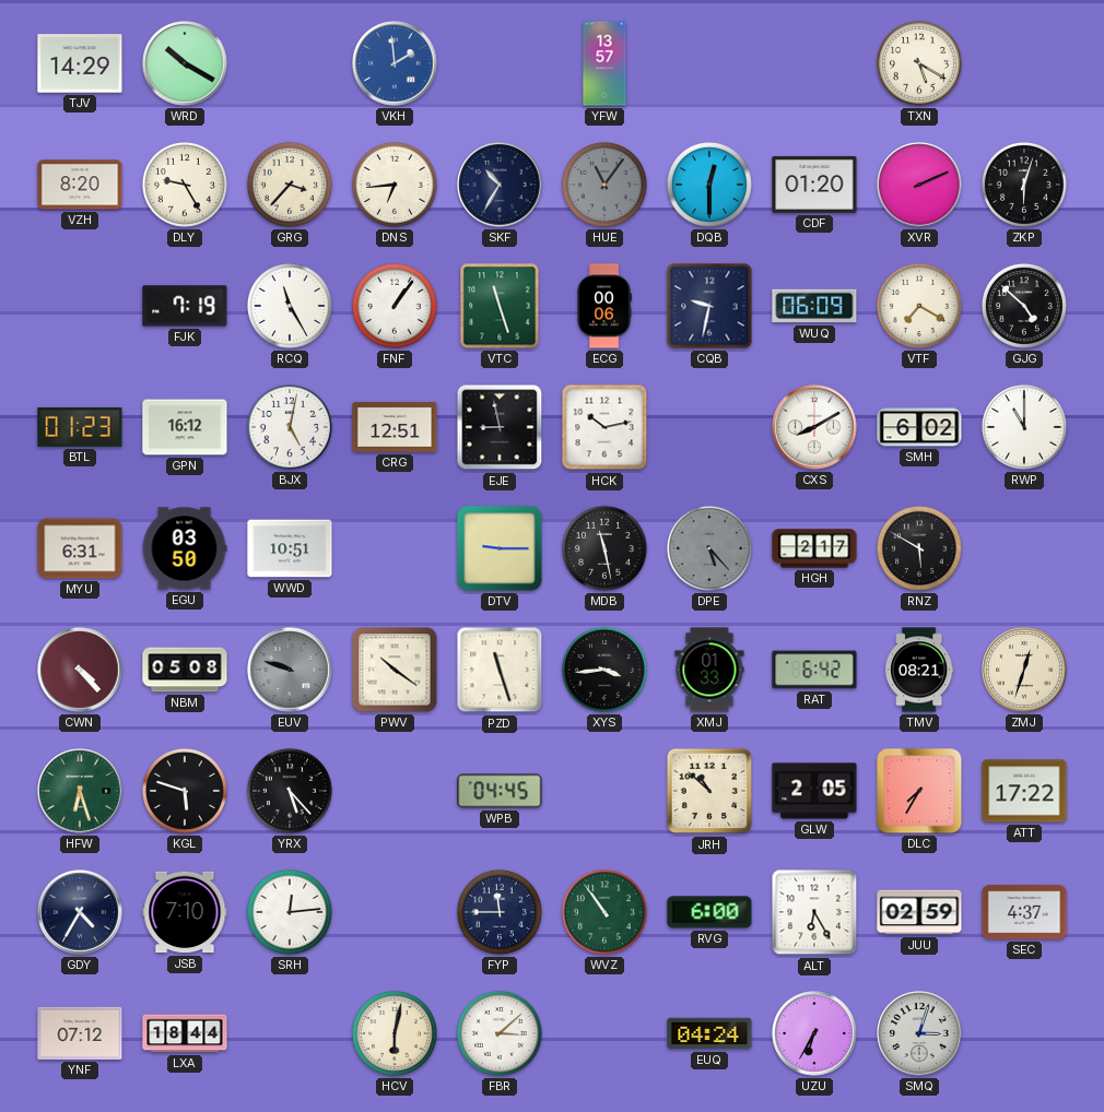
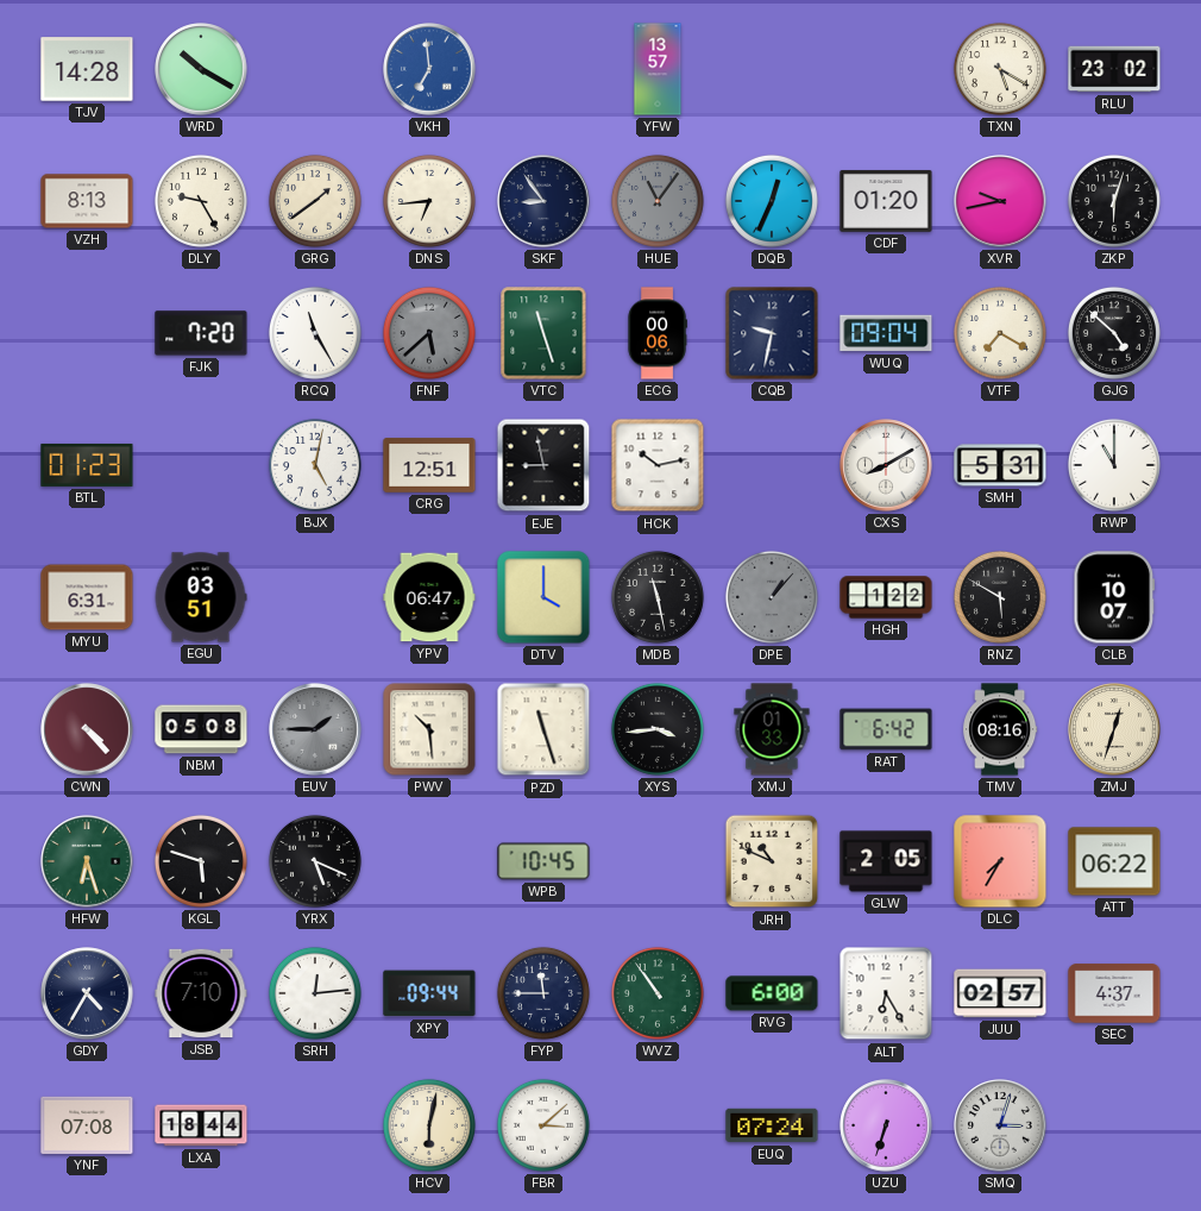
TJV: 14:29 -> 14:28
VKH: 1:59 -> 6:59
RLU: none -> 23:02
VZH: 8:20 -> 8:13
GRG: 3:37 -> 1:39
SKF: 10:35 -> 8:54
DQB: 12:30 -> 12:34
XVR: 2:11 -> 9:43
FJK: 7:19 -> 7:20
FNF: 1:06 -> 5:38
FNF dial: white -> grey
WUQ: 06:09 -> 09:04
GPN: 16:12 -> none
SMH: 6:02 -> 5:31
EGU: 03:50 -> 03:51
WWD: 10:51 -> none
YPV: none -> 06:47
DTV: 9:15 -> 4:00
DPE: 5:23 -> 1:07
HGH: 2:17 -> 1:22
CLB: none -> 10:07
EUV: 9:48 -> 1:45
PWV: 10:21 -> 10:29
TMV: 08:21 -> 08:16
YRX: 5:23 -> 5:19
WPB: 04:45 -> 10:45
JRH: 10:52 -> 10:49
ATT: 17:22 -> 06:22
XPY: none -> 09:44
JUU: 02:59 -> 02:57
YNF: 07:12 -> 07:08
EUQ: 04:24 -> 07:24
UZU: 6:35 -> 6:33
